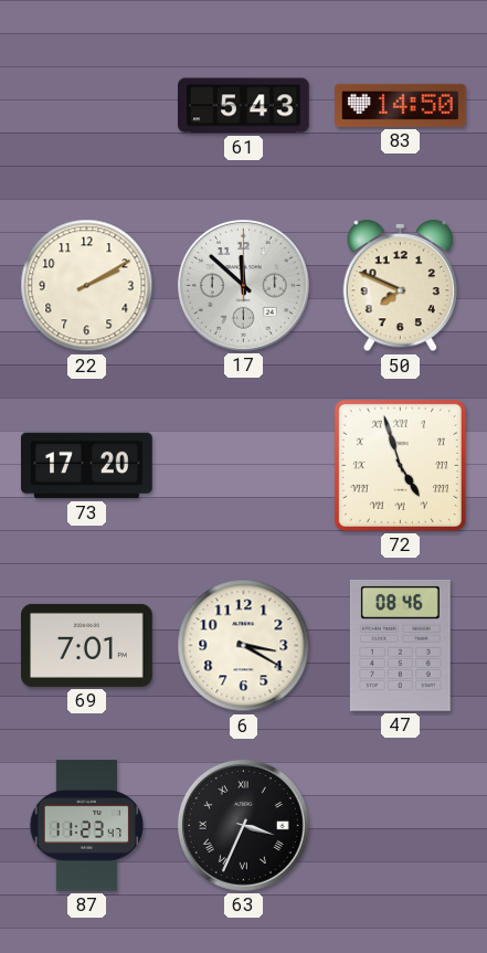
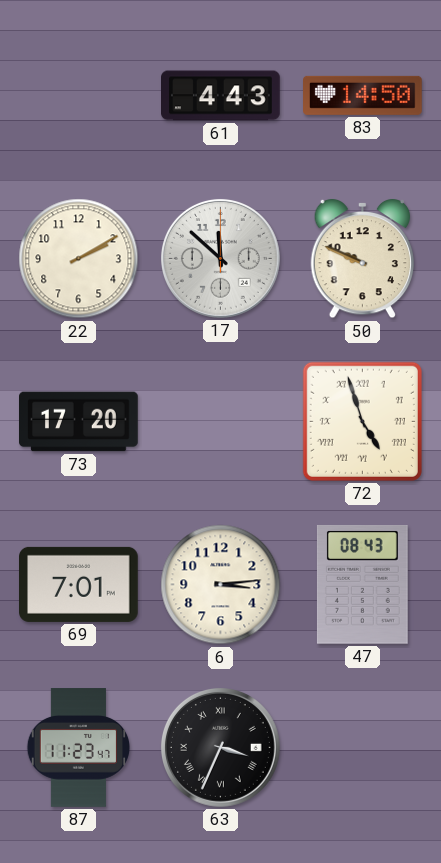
61: 5:43 -> 4:43
50: 7:49 -> 9:49
6: 3:20 -> 3:14
47: 08:46 -> 08:43
